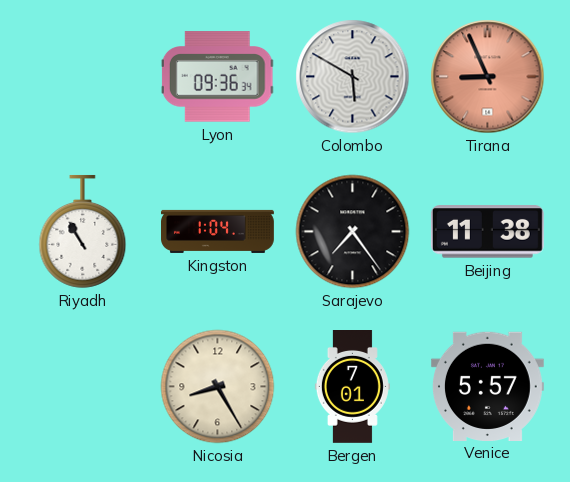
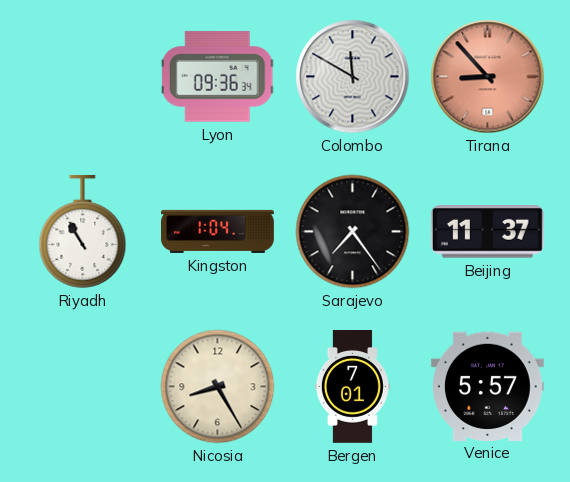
Colombo: 5:50 -> 11:50
Tirana: 8:56 -> 8:53
Beijing: 11:38 -> 11:37
